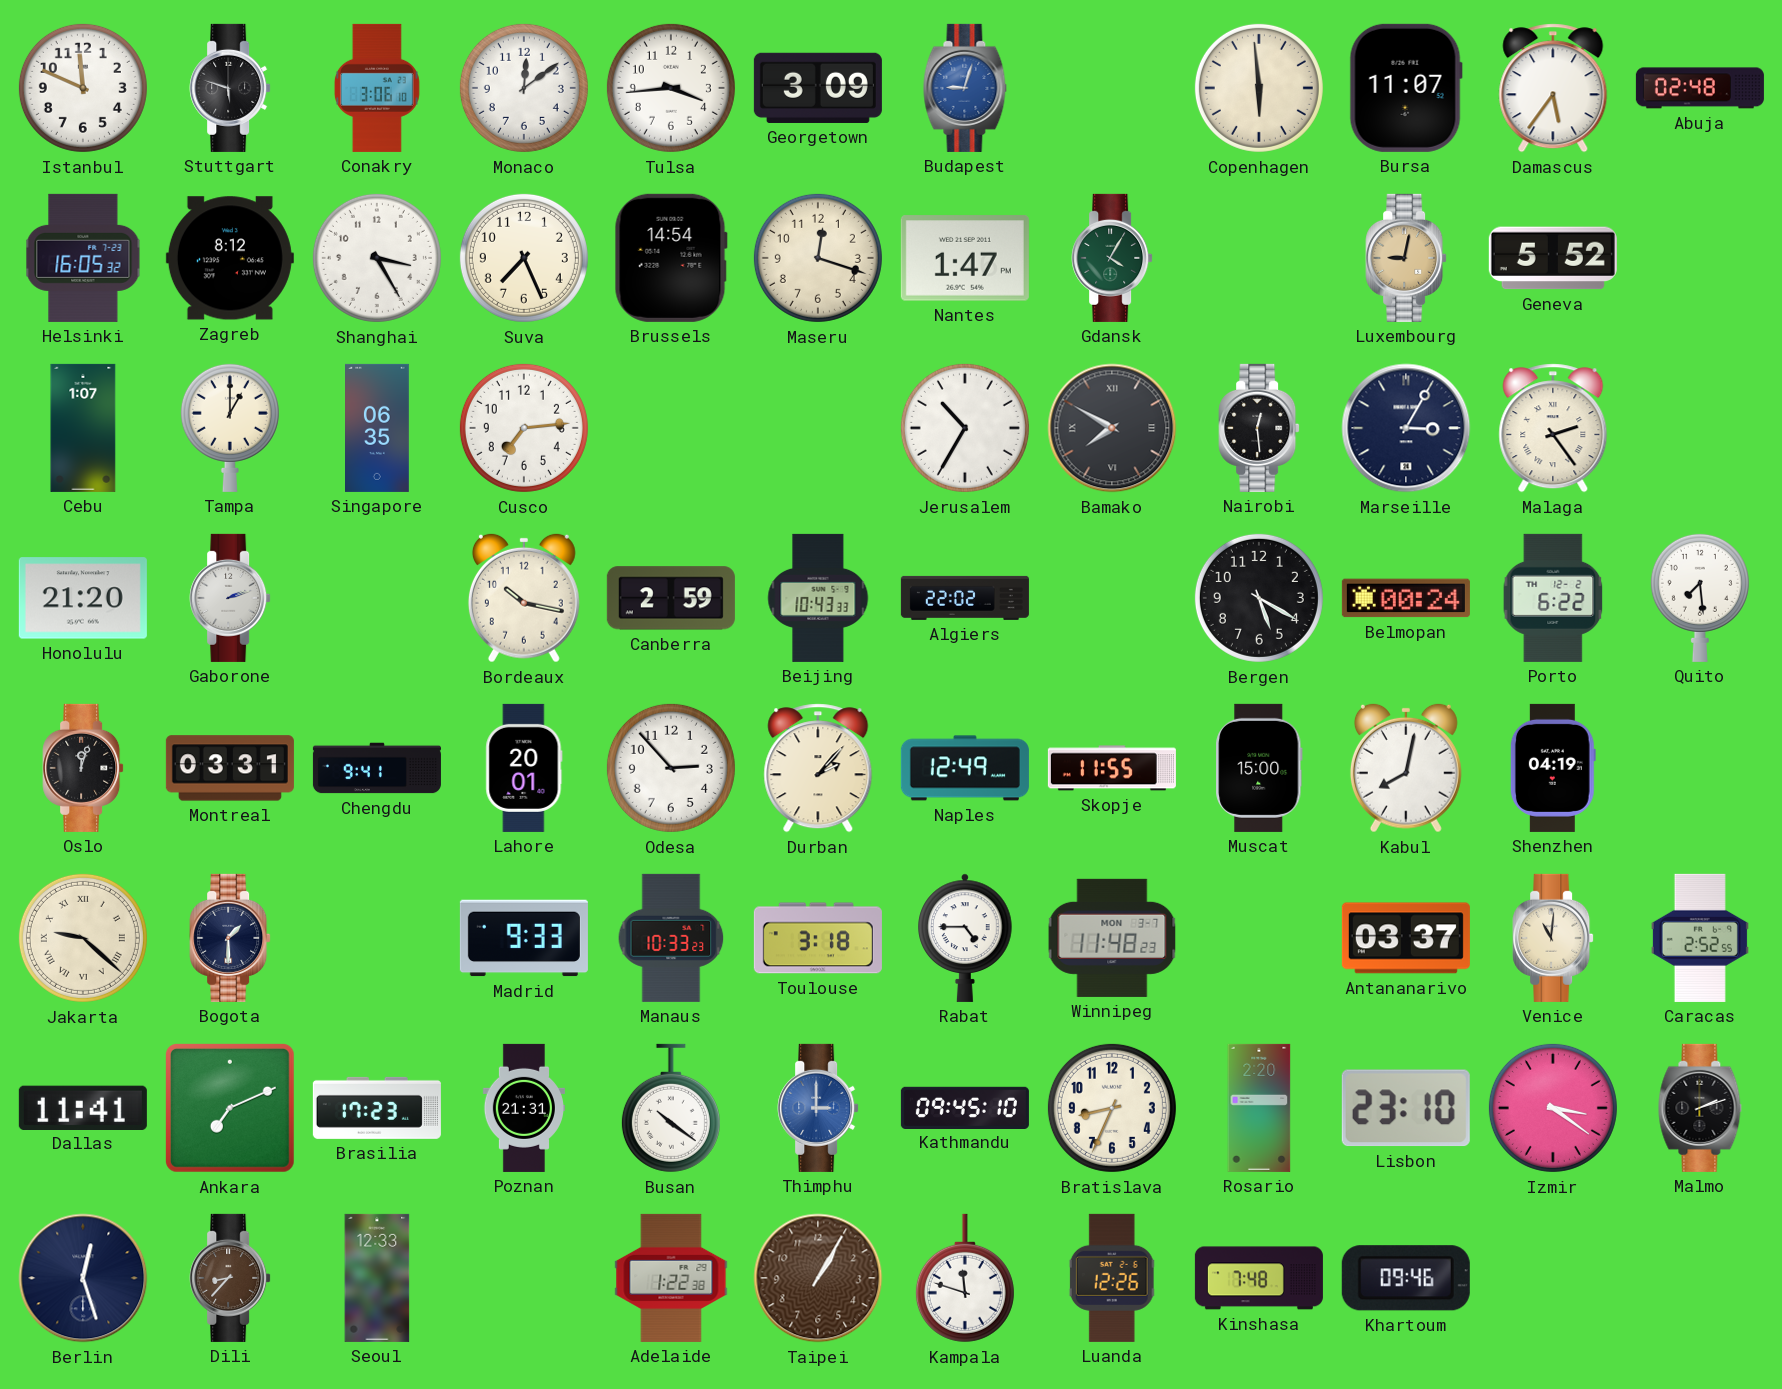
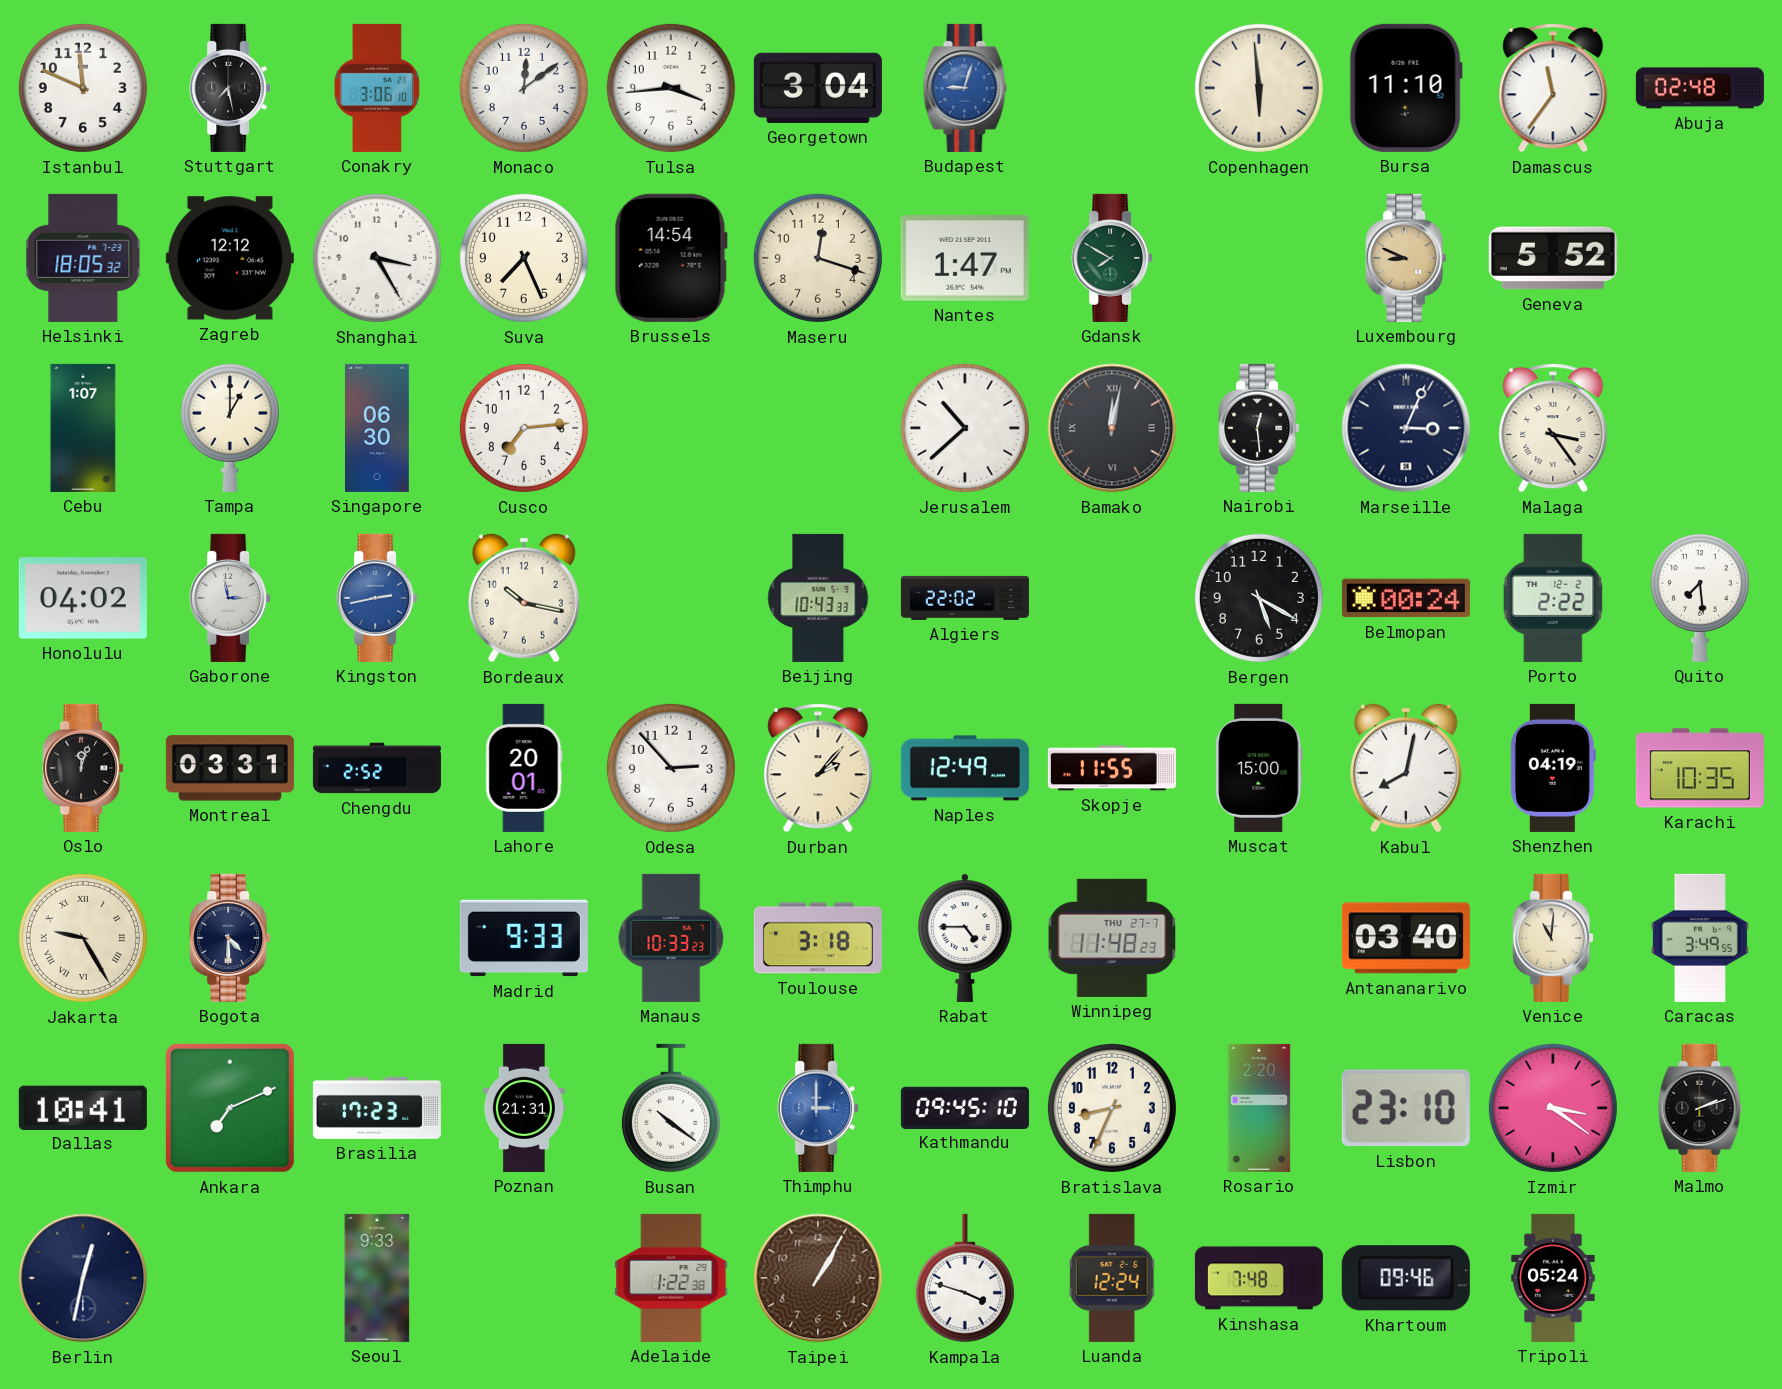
Stuttgart: 5:48 -> 7:28
Georgetown: 3:09 -> 3:04
Bursa: 11:07 -> 11:10
Damascus: 5:36 -> 11:36
Helsinki: 16:05 -> 18:05
Zagreb: 8:12 -> 12:12
Gdansk: 4:05 -> 7:50
Luxembourg: 9:02 -> 8:49
Singapore: 06:35 -> 06:30
Jerusalem: 10:35 -> 10:38
Bamako: 7:50 -> 12:02
Marseille: 3:05 -> 3:04
Malaga: 2:24 -> 3:24
Honolulu: 21:20 -> 04:02
Gaborone: 2:12 -> 2:58
Kingston: none -> 2:43
Canberra: 2:59 -> none
Porto: 6:22 -> 2:22
Chengdu: 9:41 -> 2:52
Karachi: none -> 10:35
Jakarta: 9:22 -> 9:25
Bogota: 1:30 -> 4:30
Winnipeg date: MON 3-7 -> THU 27-7
Antananarivo: 03:37 -> 03:40
Caracas: 2:52 -> 3:49
Dallas: 11:41 -> 10:41
Berlin: 12:27 -> 12:32
Dili: 8:37 -> none
Seoul: 12:33 -> 9:33
Kampala: 11:48 -> 3:48
Luanda: 12:26 -> 12:24
Tripoli: none -> 05:24
